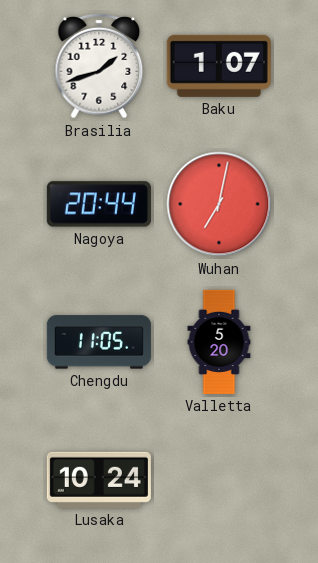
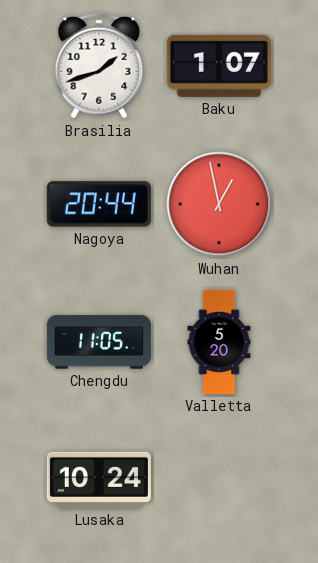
Wuhan: 7:02 -> 12:58
